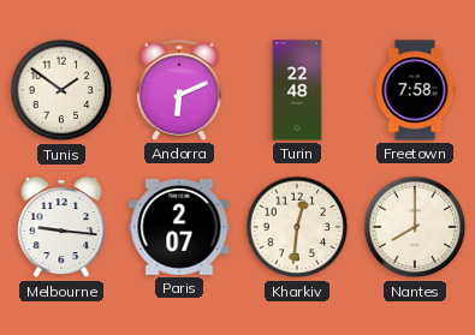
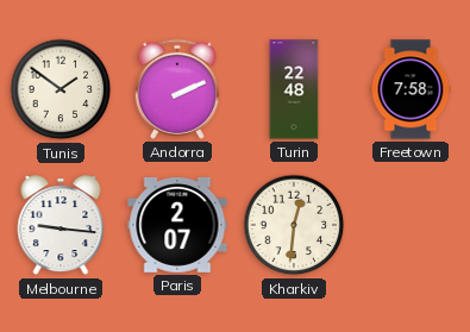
Andorra: 6:11 -> 2:11
Nantes: 8:00 -> none
